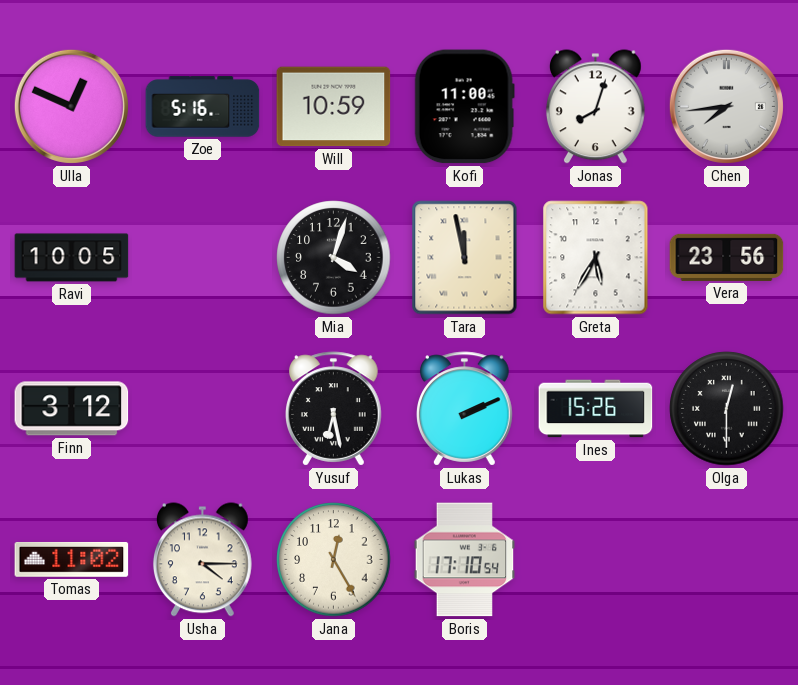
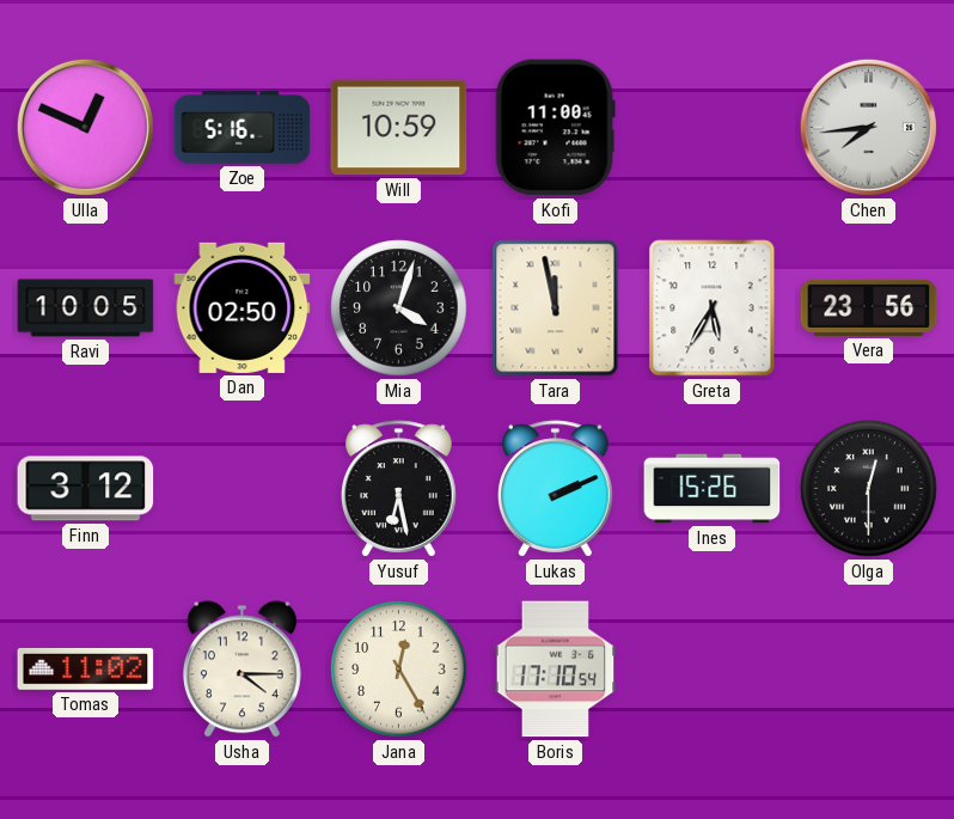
Jonas: 8:03 -> none
Dan: none -> 02:50
